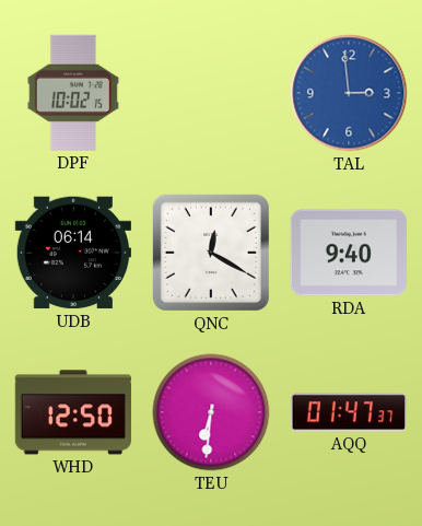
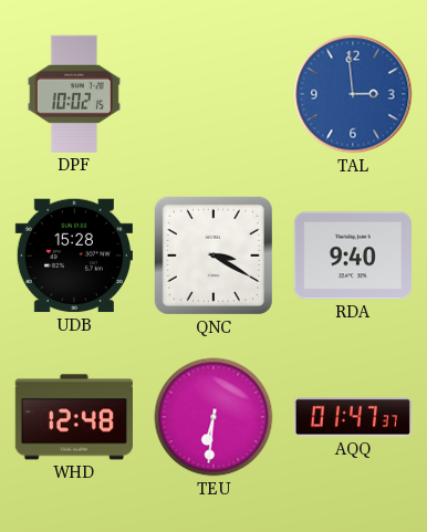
UDB: 06:14 -> 15:28
QNC: 12:20 -> 3:20
WHD: 12:50 -> 12:48
